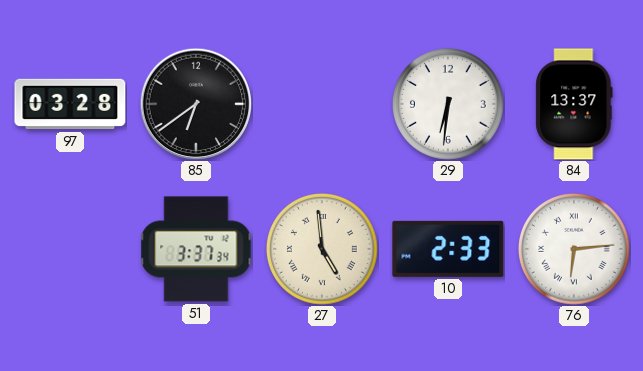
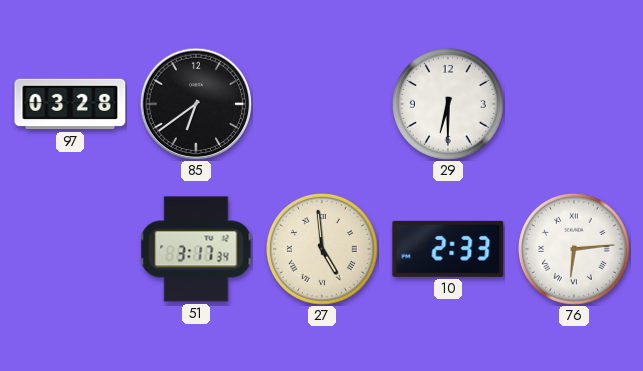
29: 6:31 -> 6:30
84: 13:37 -> none
51: 3:37 -> 3:17
